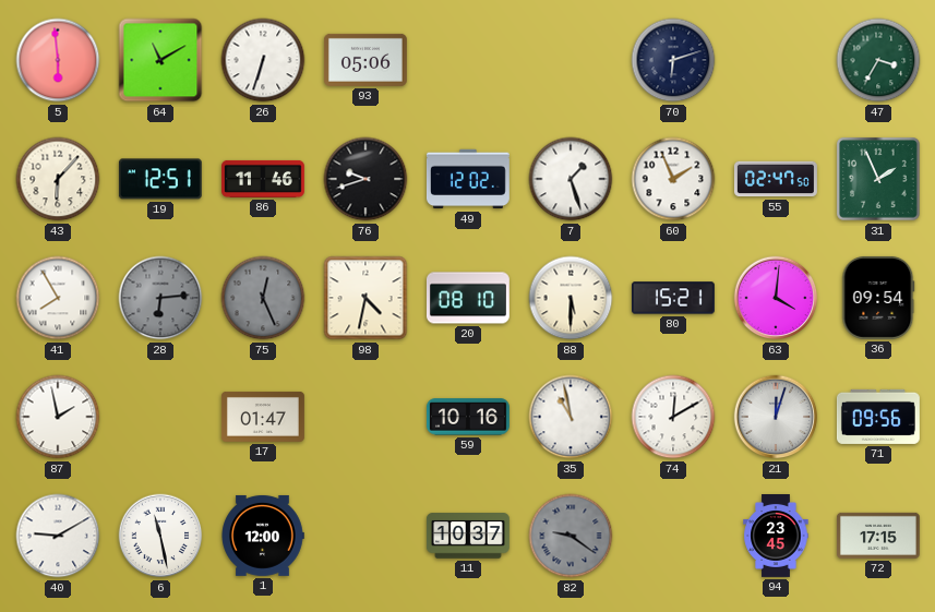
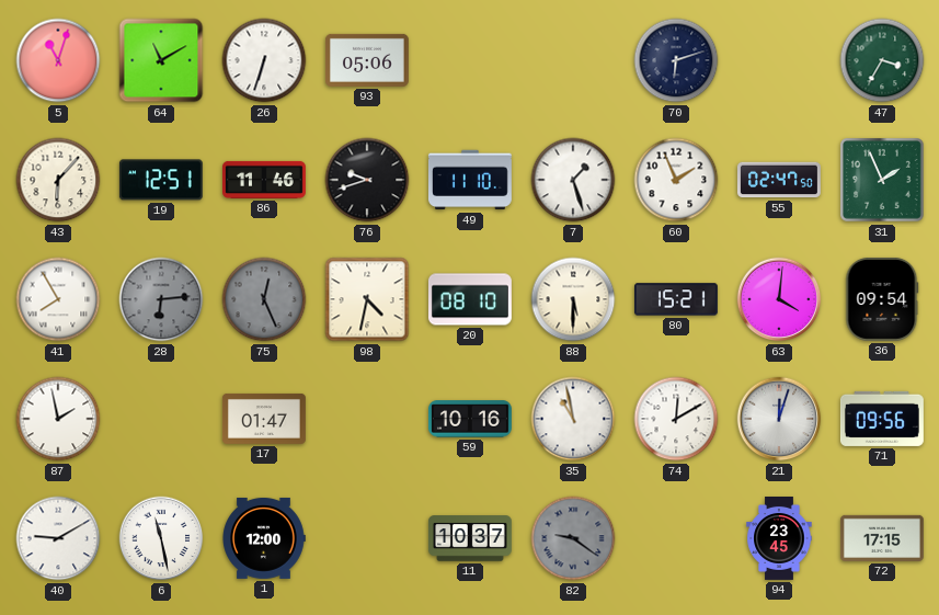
5: 5:59 -> 11:03
49: 12:02 -> 11:10
